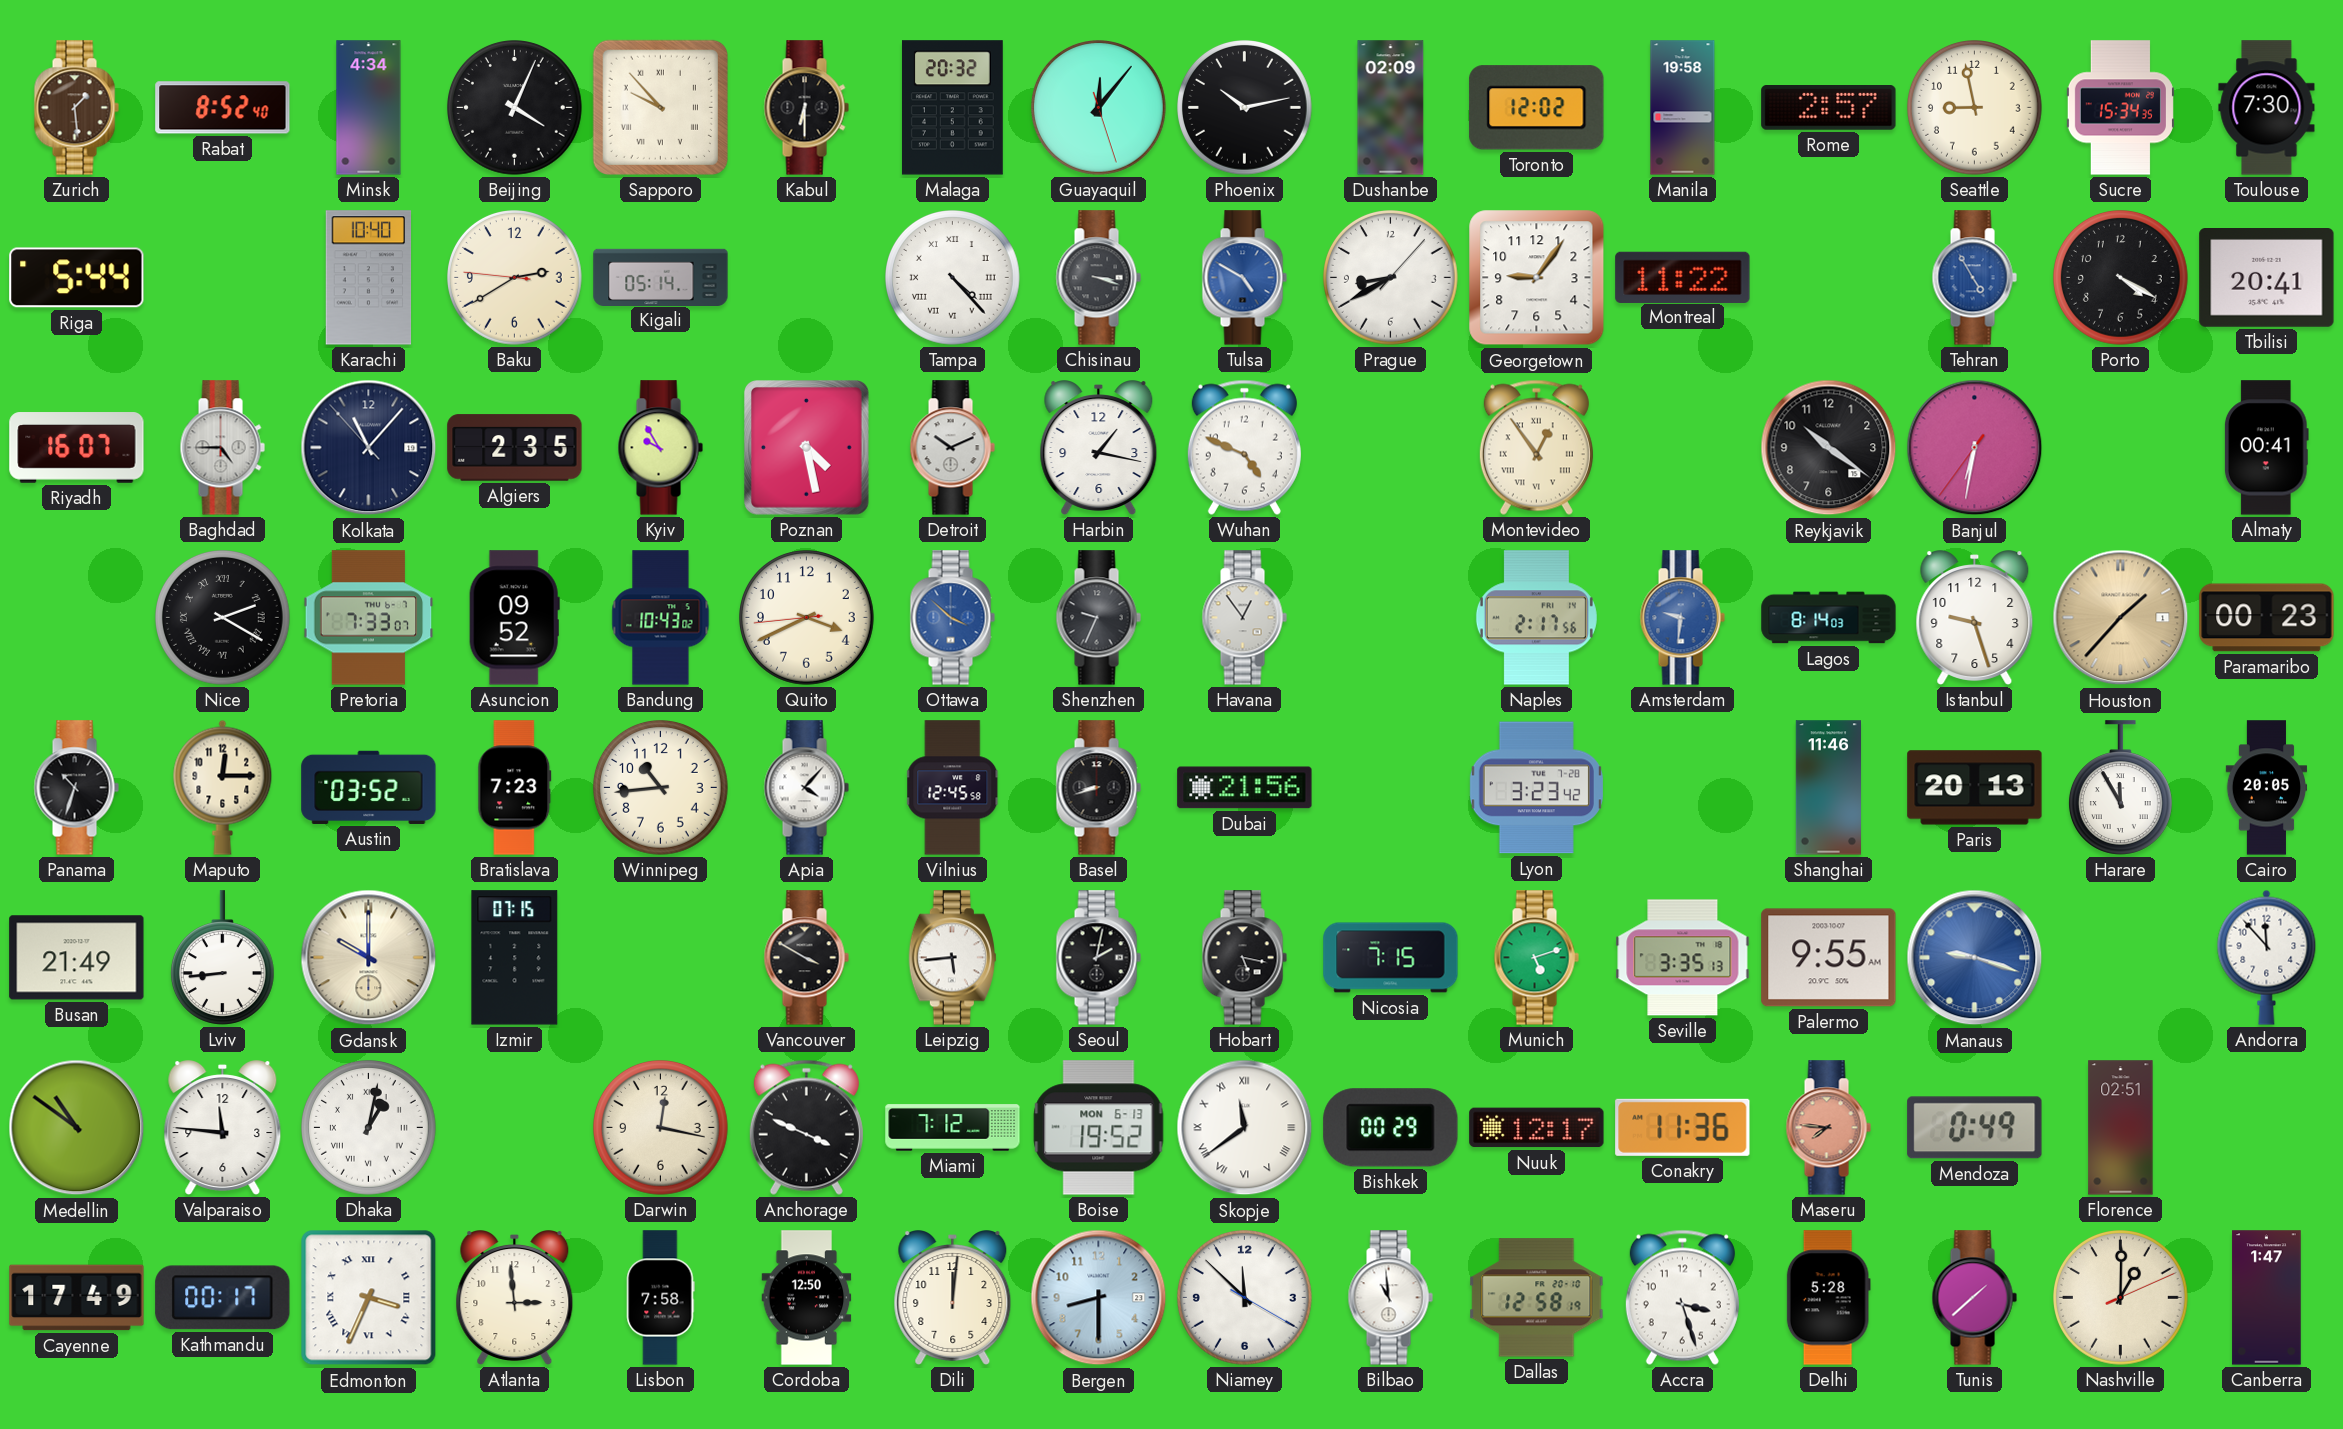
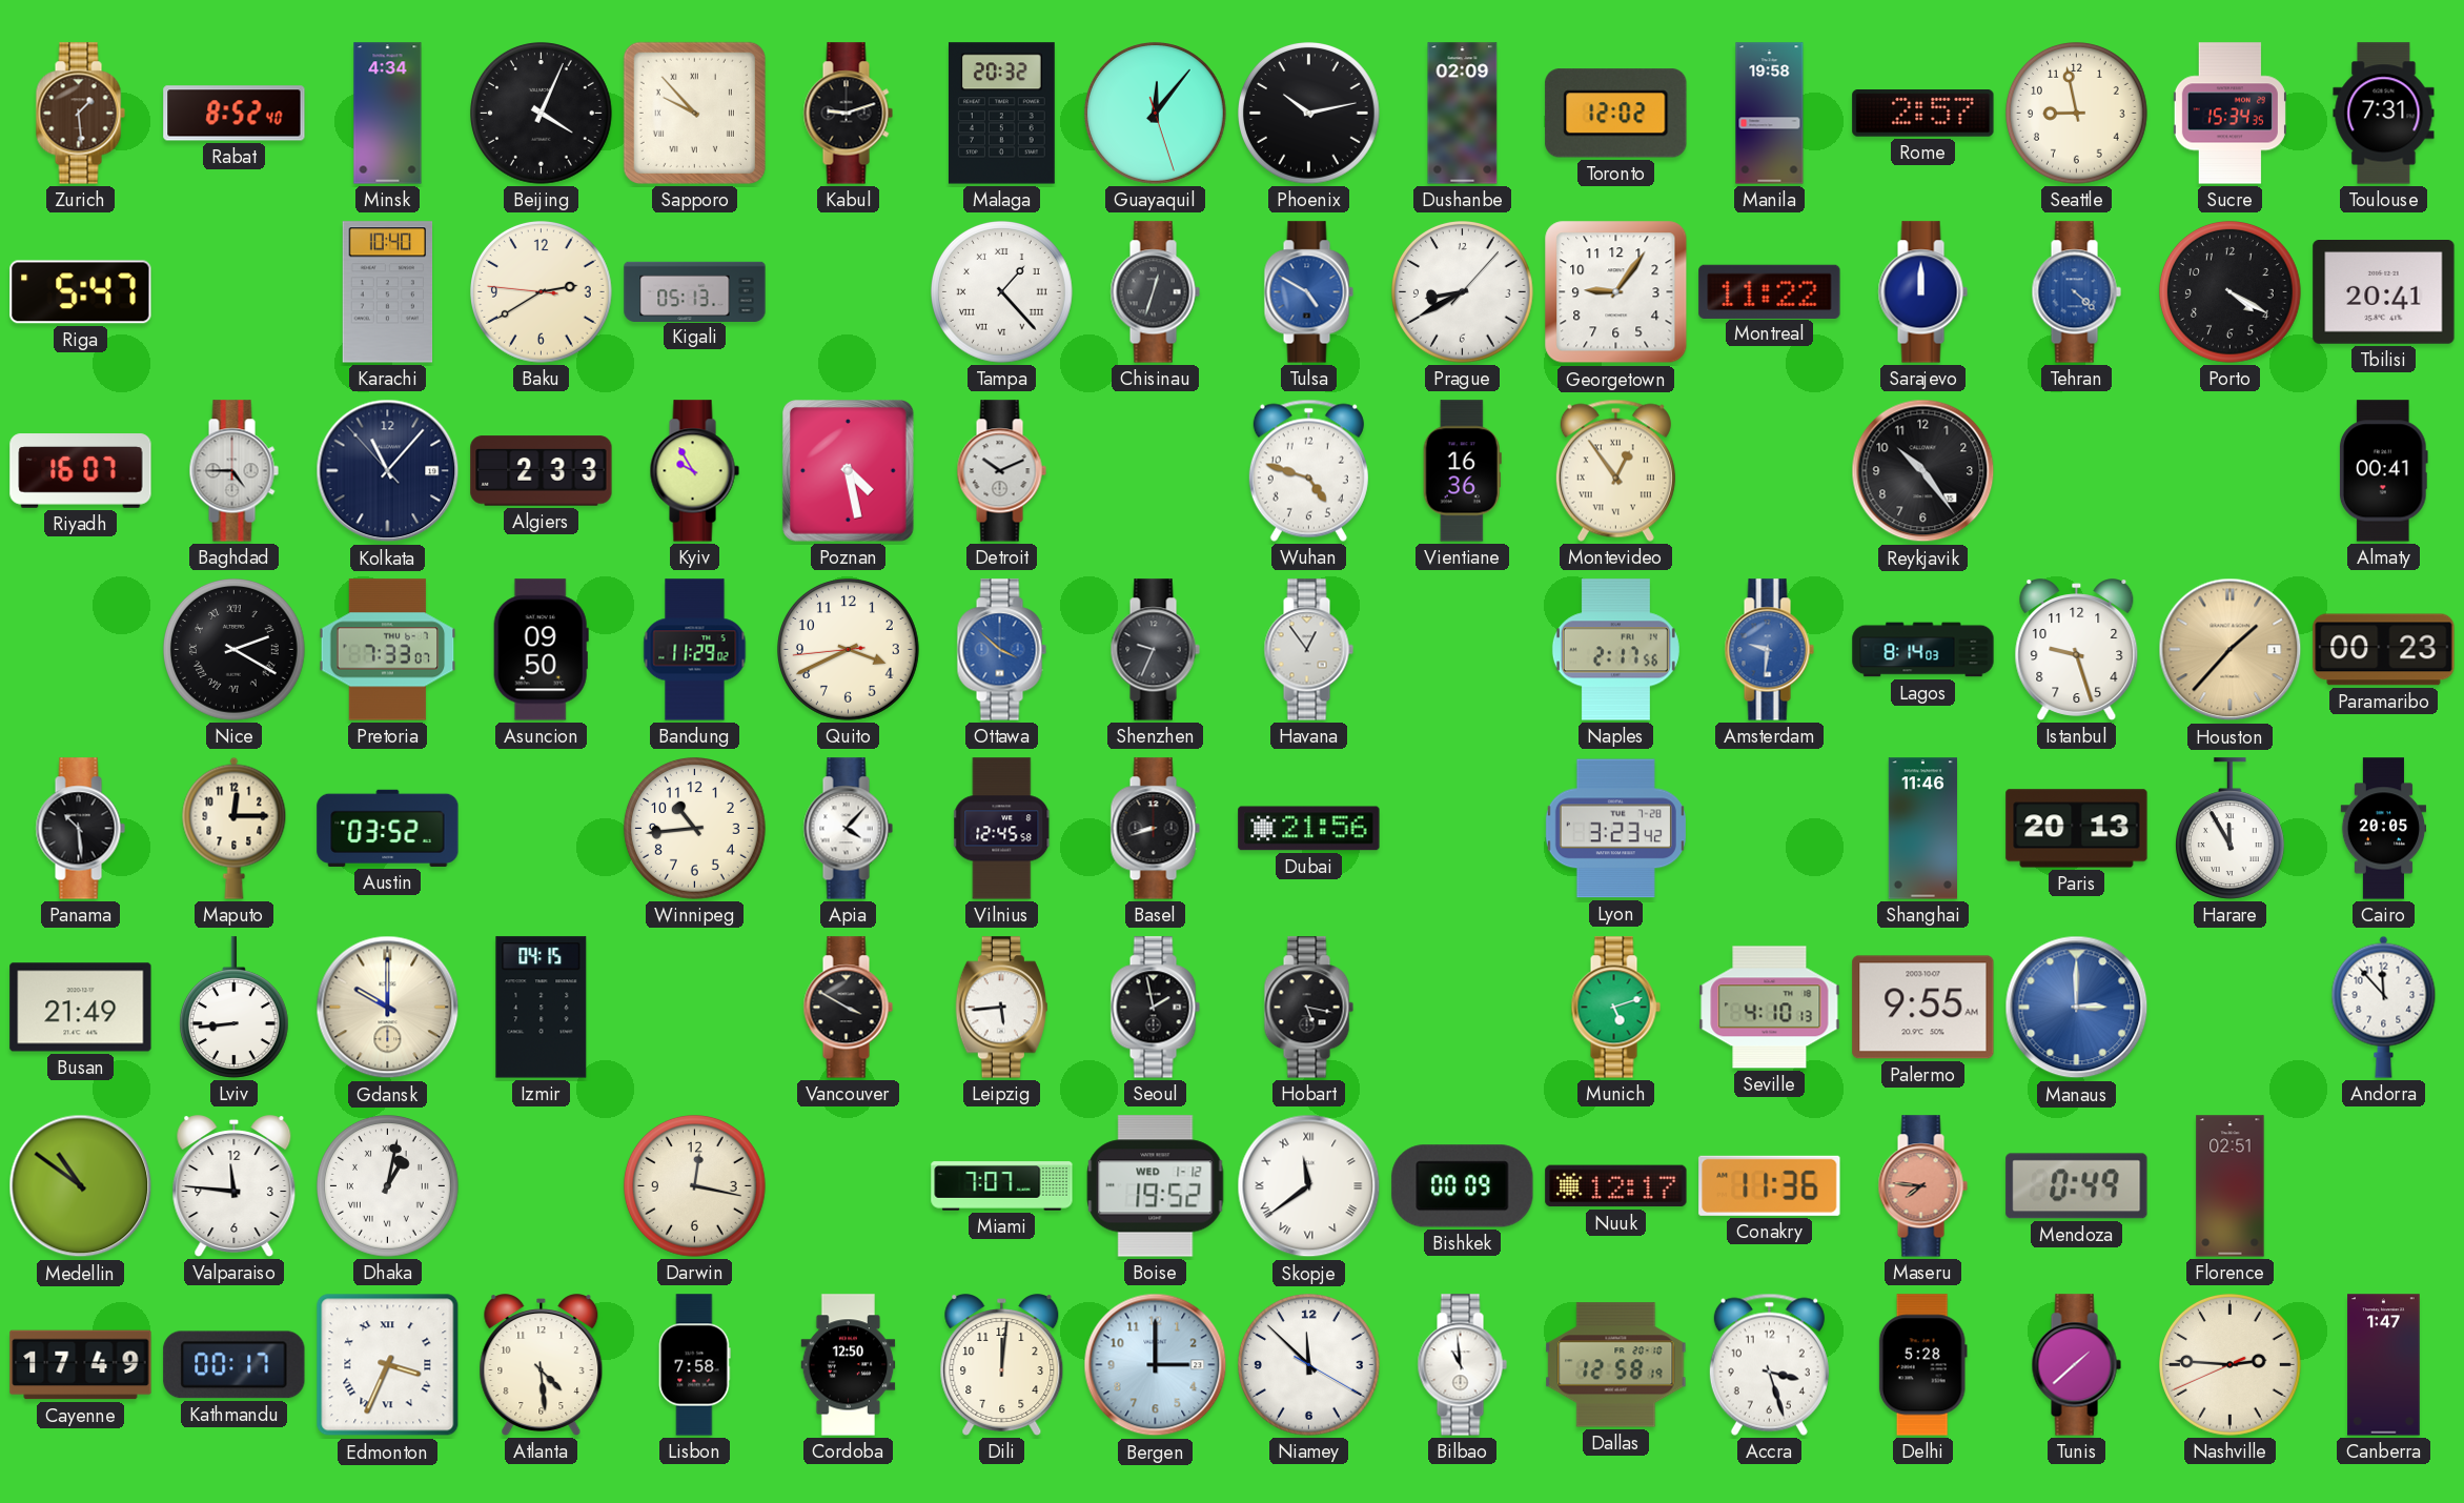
Kabul: 6:30 -> 9:12
Toulouse: 7:30 -> 7:31
Riga: 5:44 -> 5:47
Kigali: 05:14 -> 05:13
Tampa: 4:23 -> 1:23
Chisinau: 3:18 -> 12:33
Sarajevo: none -> 12:00
Tehran: 4:55 -> 4:22
Algiers: 2:35 -> 2:33
Harbin: 1:17 -> none
Wuhan: 4:49 -> 4:48
Vientiane: none -> 16:36
Reykjavik: 10:21 -> 10:24
Banjul: 6:31 -> none
Asuncion: 09:52 -> 09:50
Bandung: 10:43 -> 11:29
Panama: 10:33 -> 10:29
Bratislava: 7:23 -> none
Izmir: 07:15 -> 04:15
Seoul: 2:02 -> 1:58
Nicosia: 7:15 -> none
Seville: 3:35 -> 4:10
Manaus: 9:18 -> 3:00
Anchorage: 3:49 -> none
Miami: 7:12 -> 7:07
Boise date: MON 6-13 -> WED 1-12
Bishkek: 00:29 -> 00:09
Atlanta: 2:59 -> 4:29
Bergen: 8:30 -> 3:00
Nashville: 1:00 -> 2:45
